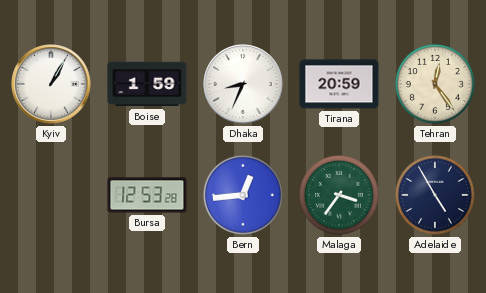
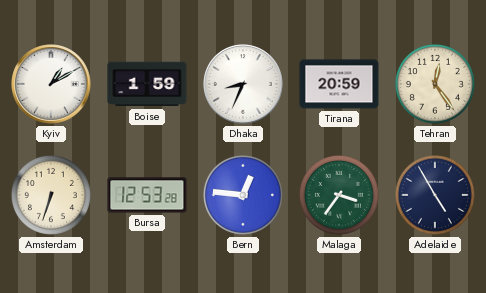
Kyiv: 1:05 -> 1:10
Amsterdam: none -> 6:33
Bern: 12:44 -> 12:46
